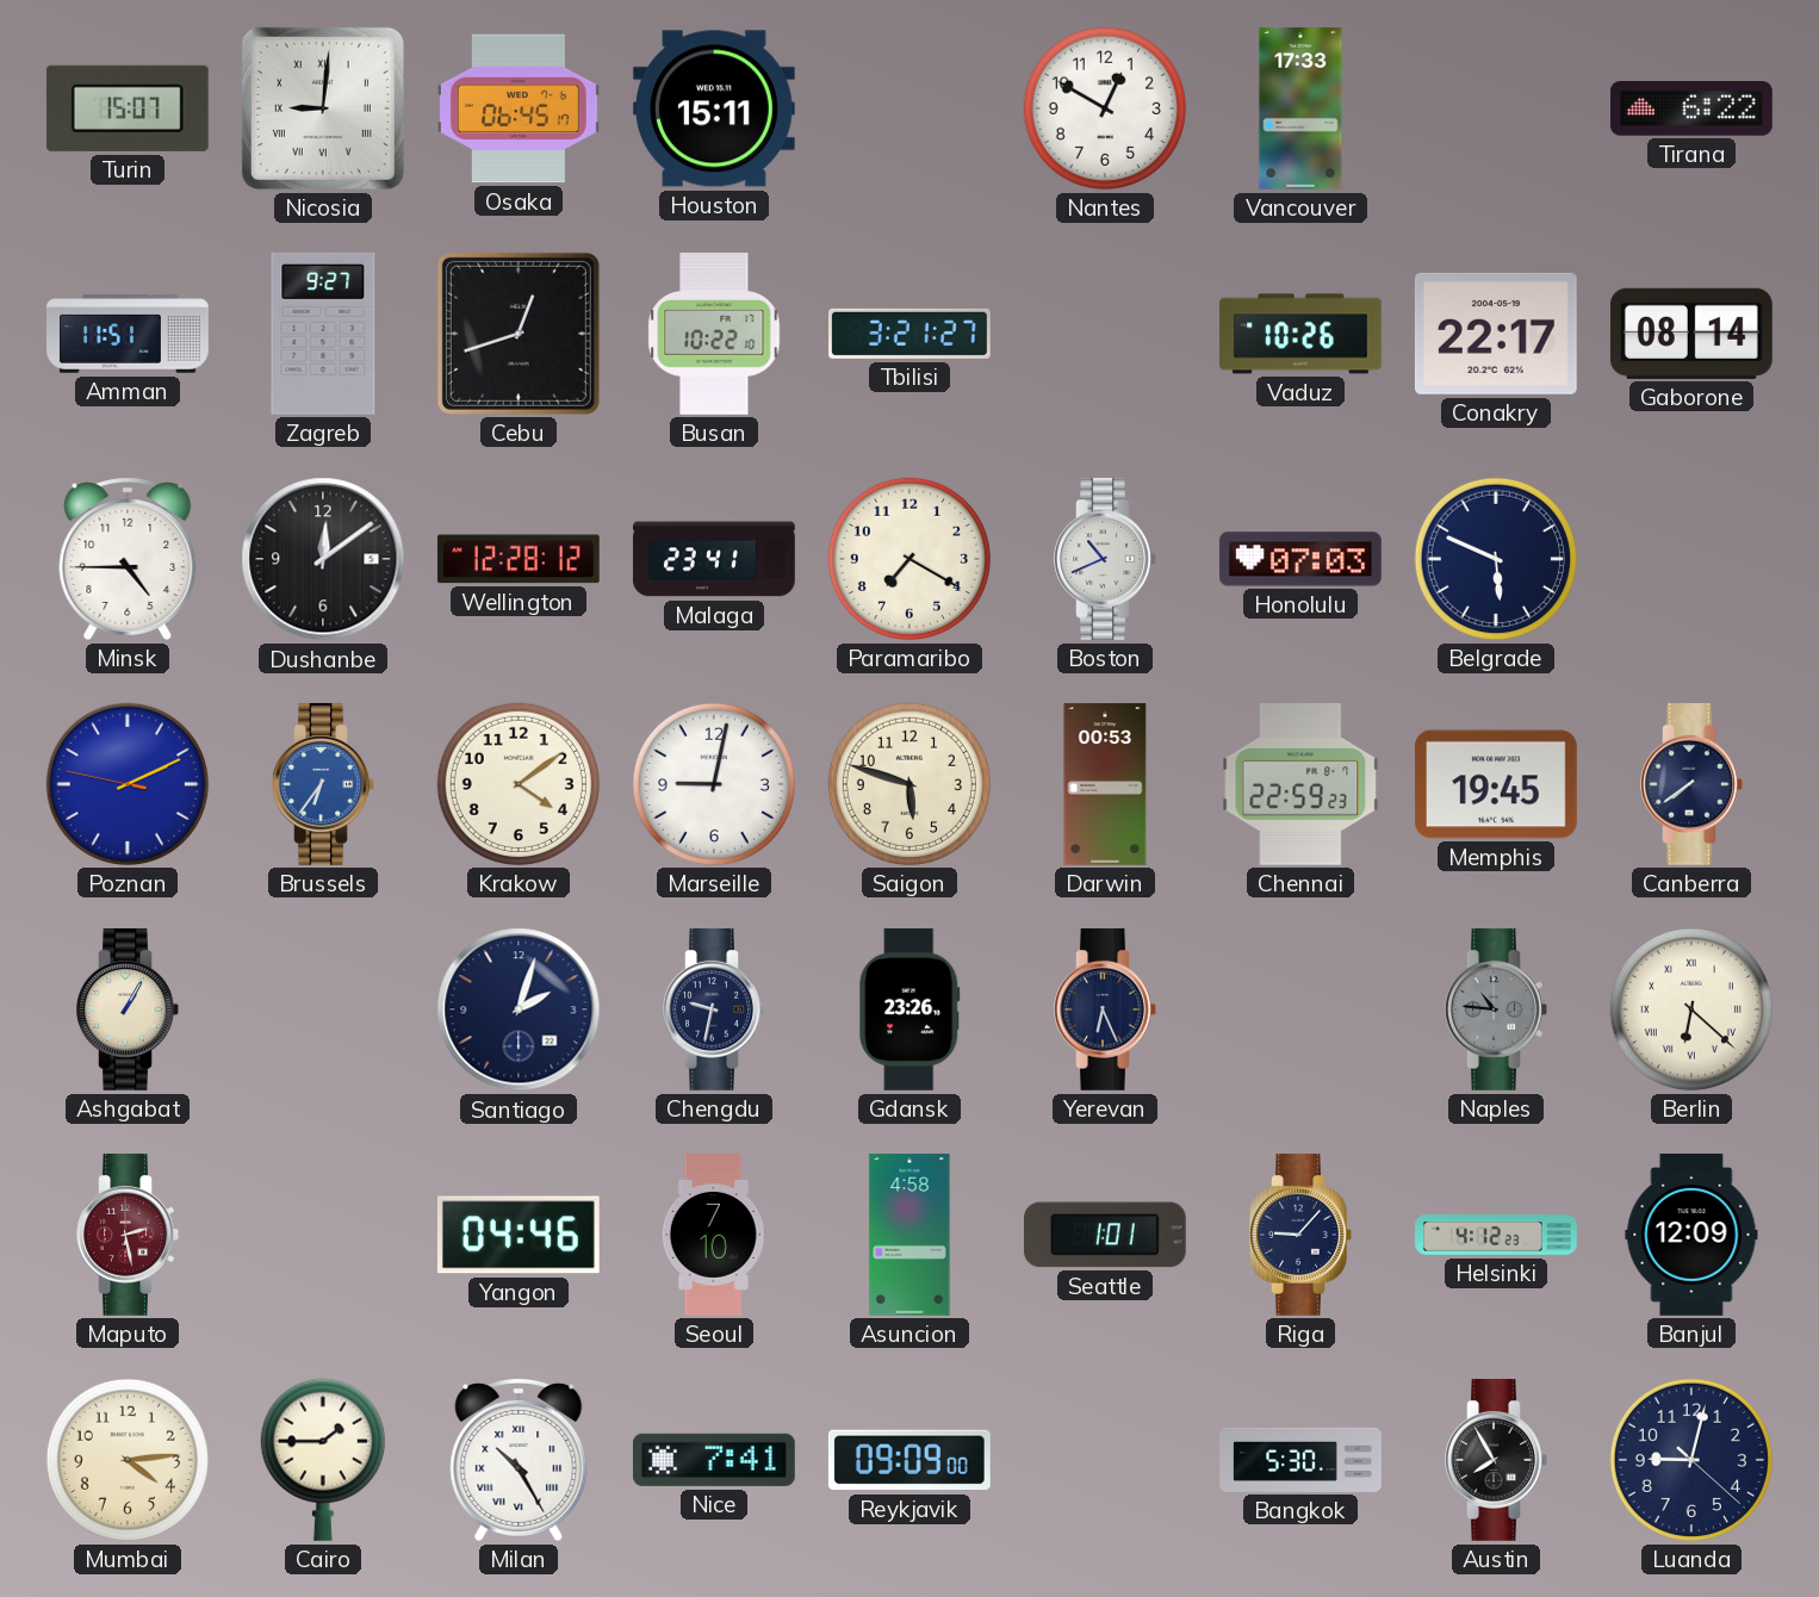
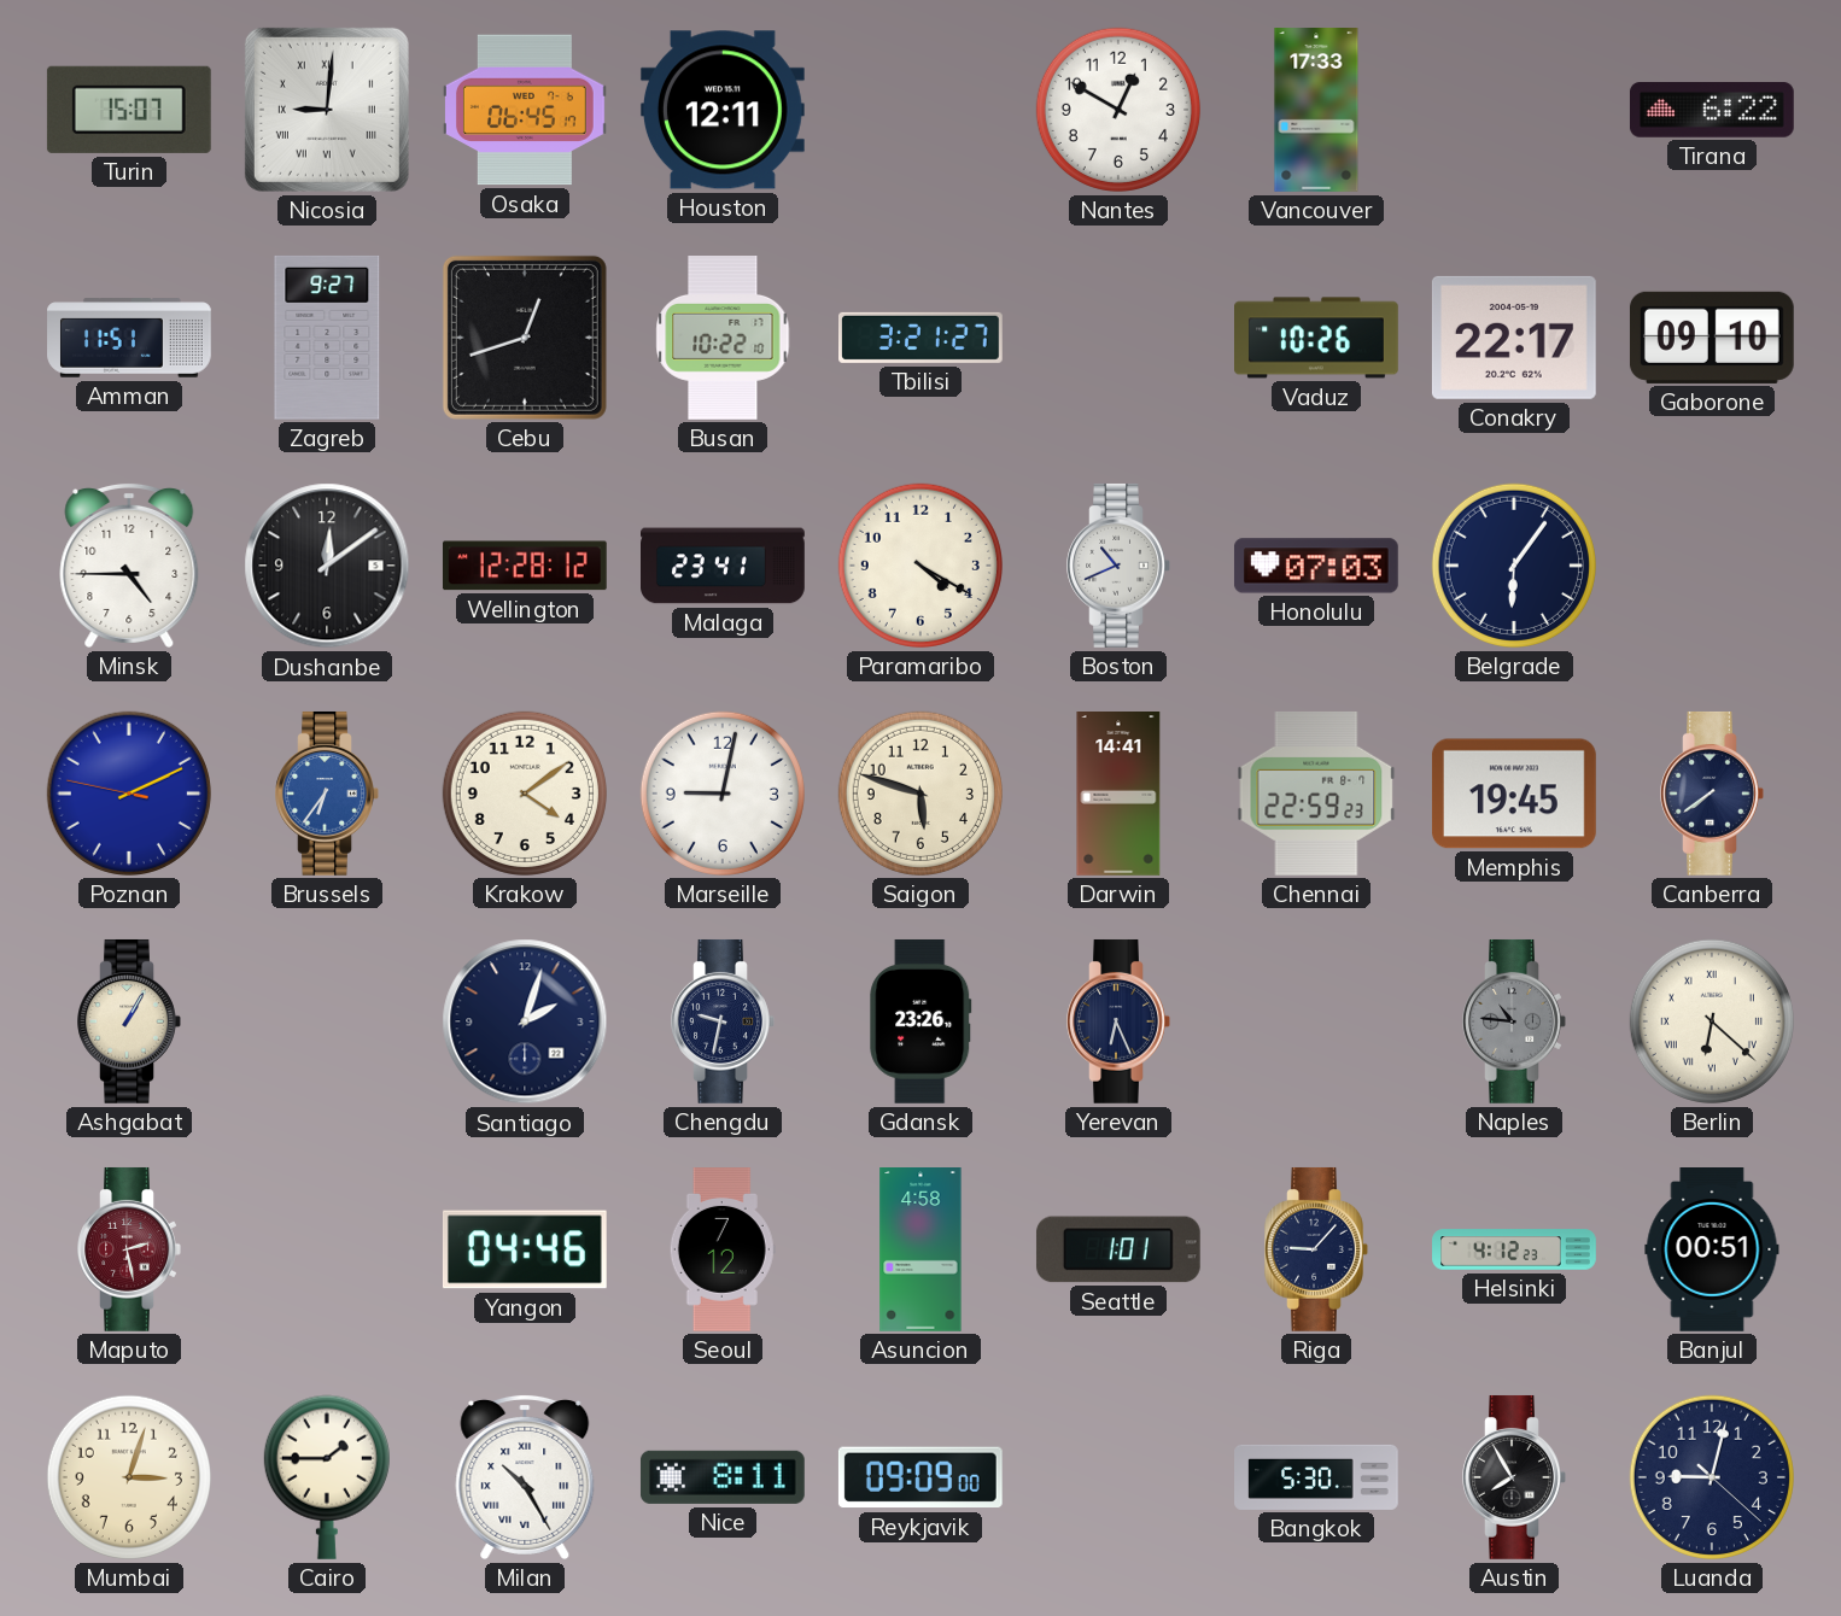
Houston: 15:11 -> 12:11
Gaborone: 08:14 -> 09:10
Paramaribo: 7:20 -> 4:20
Belgrade: 5:49 -> 6:06
Darwin: 00:53 -> 14:41
Seoul: 7:10 -> 7:12
Banjul: 12:09 -> 00:51
Mumbai: 4:14 -> 3:03
Nice: 7:41 -> 8:11
